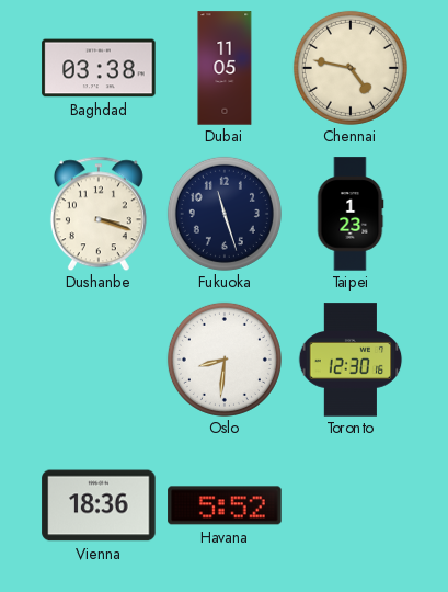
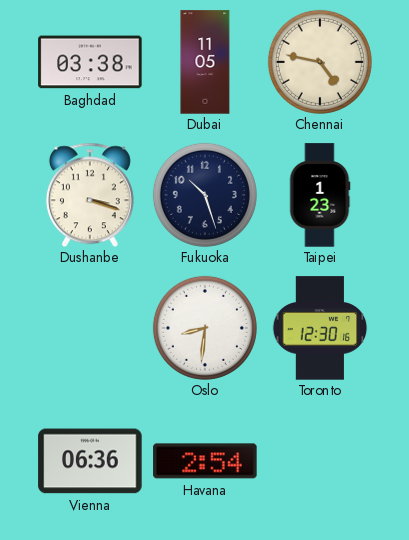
Fukuoka: 11:27 -> 10:27
Vienna: 18:36 -> 06:36
Havana: 5:52 -> 2:54
